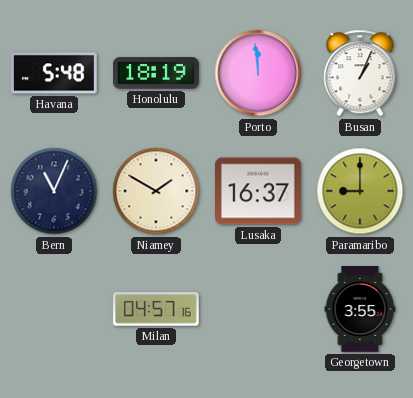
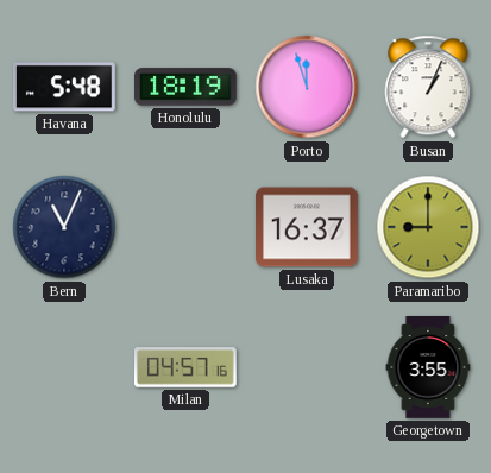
Porto: 11:59 -> 11:57
Niamey: 1:50 -> none
